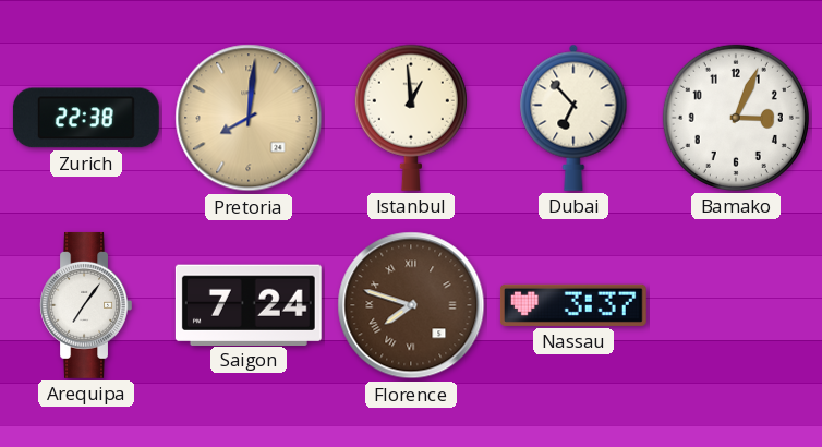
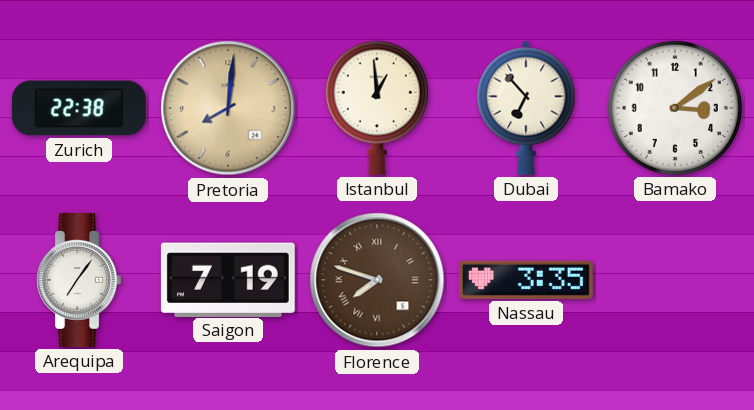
Bamako: 3:04 -> 3:09
Saigon: 7:24 -> 7:19
Nassau: 3:37 -> 3:35
